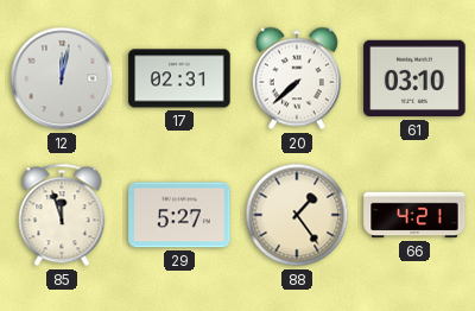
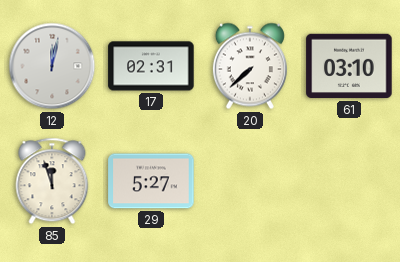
88: 1:24 -> none
66: 4:21 -> none
